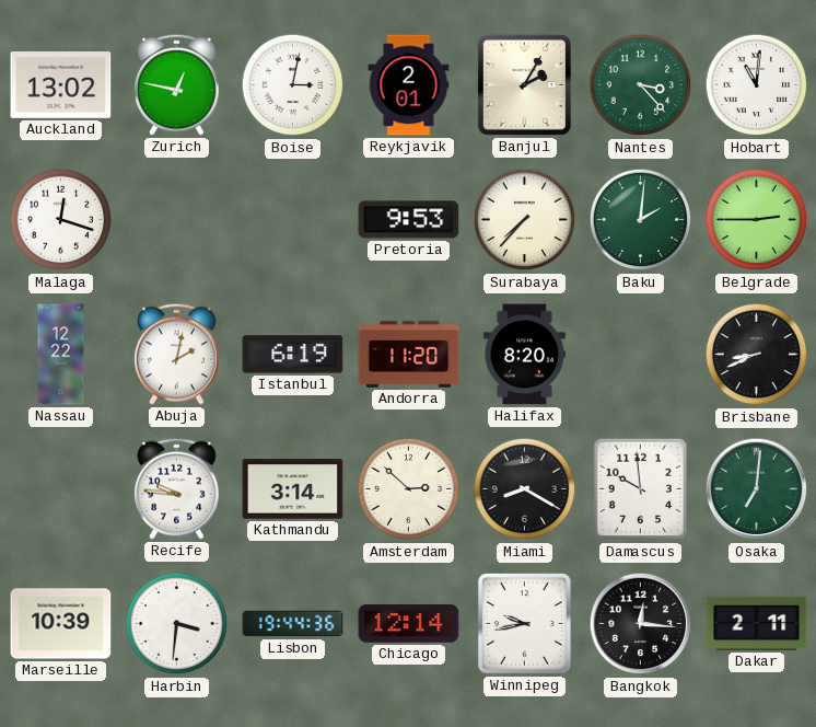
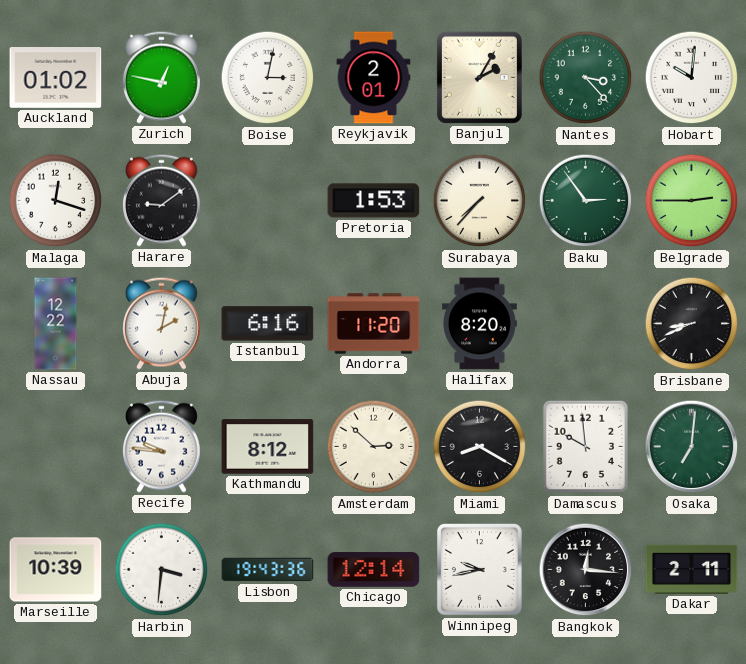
Auckland: 13:02 -> 01:02
Hobart: 11:01 -> 10:01
Harare: none -> 9:09
Pretoria: 9:53 -> 1:53
Baku: 2:01 -> 2:54
Istanbul: 6:19 -> 6:16
Kathmandu: 3:14 -> 8:12
Lisbon: 19:44 -> 19:43
